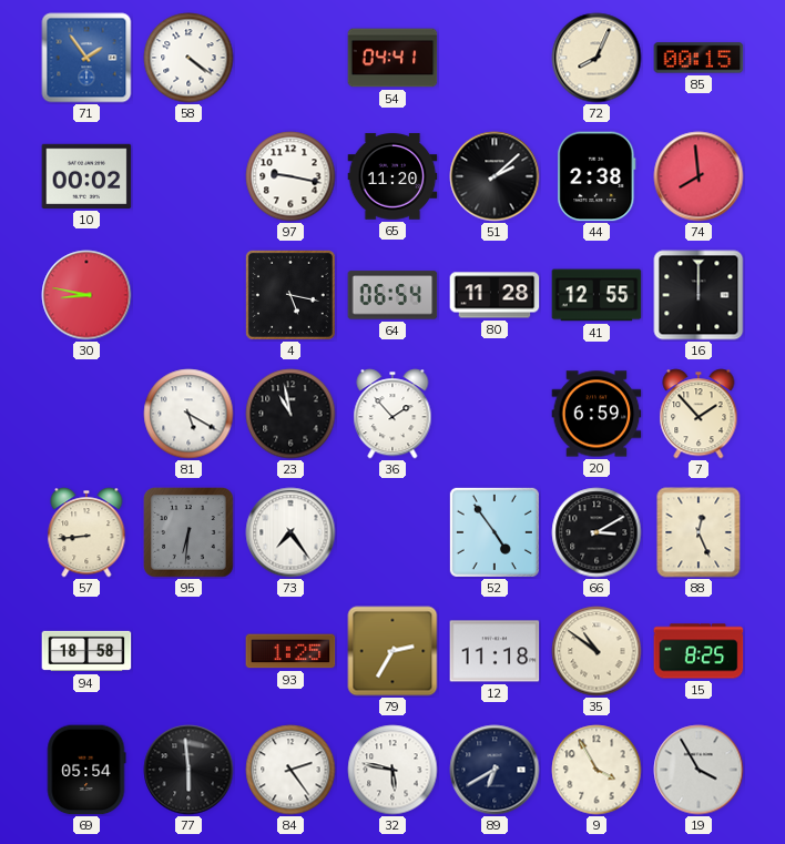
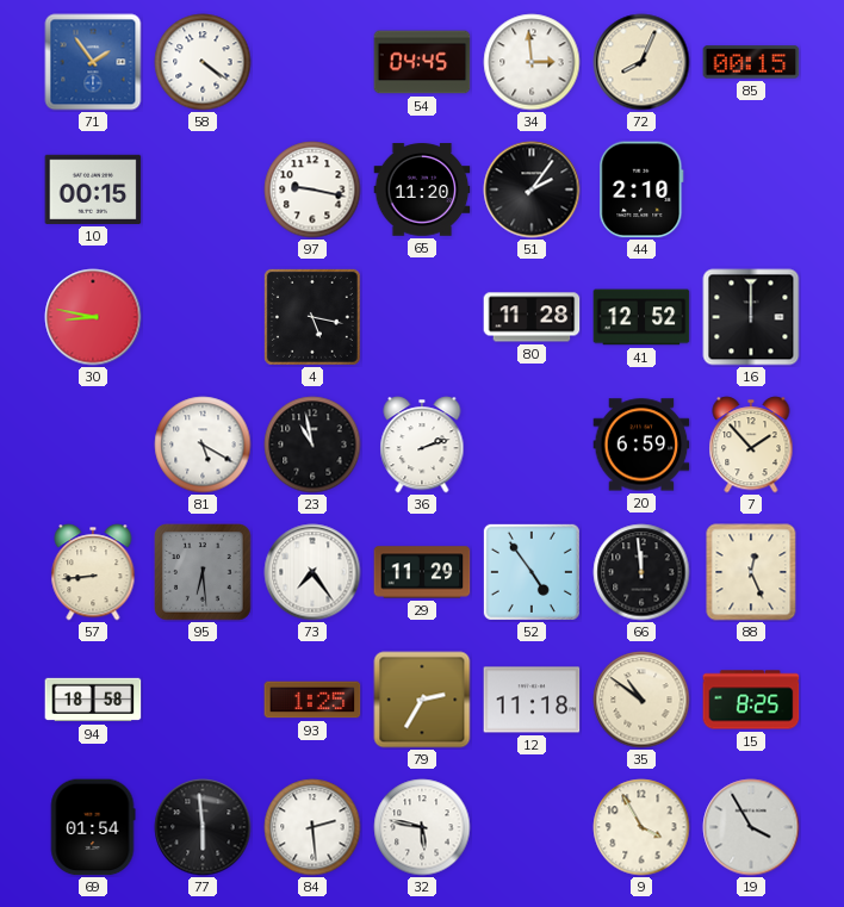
54: 04:41 -> 04:45
34: none -> 2:59
10: 00:02 -> 00:15
51: 2:08 -> 2:06
44: 2:38 -> 2:10
74: 7:59 -> none
64: 06:54 -> none
41: 12:55 -> 12:52
36: 1:53 -> 2:12
95: 6:31 -> 6:29
29: none -> 11:29
66: 3:10 -> 11:59
69: 05:54 -> 01:54
84: 2:24 -> 2:29
89: 6:40 -> none
